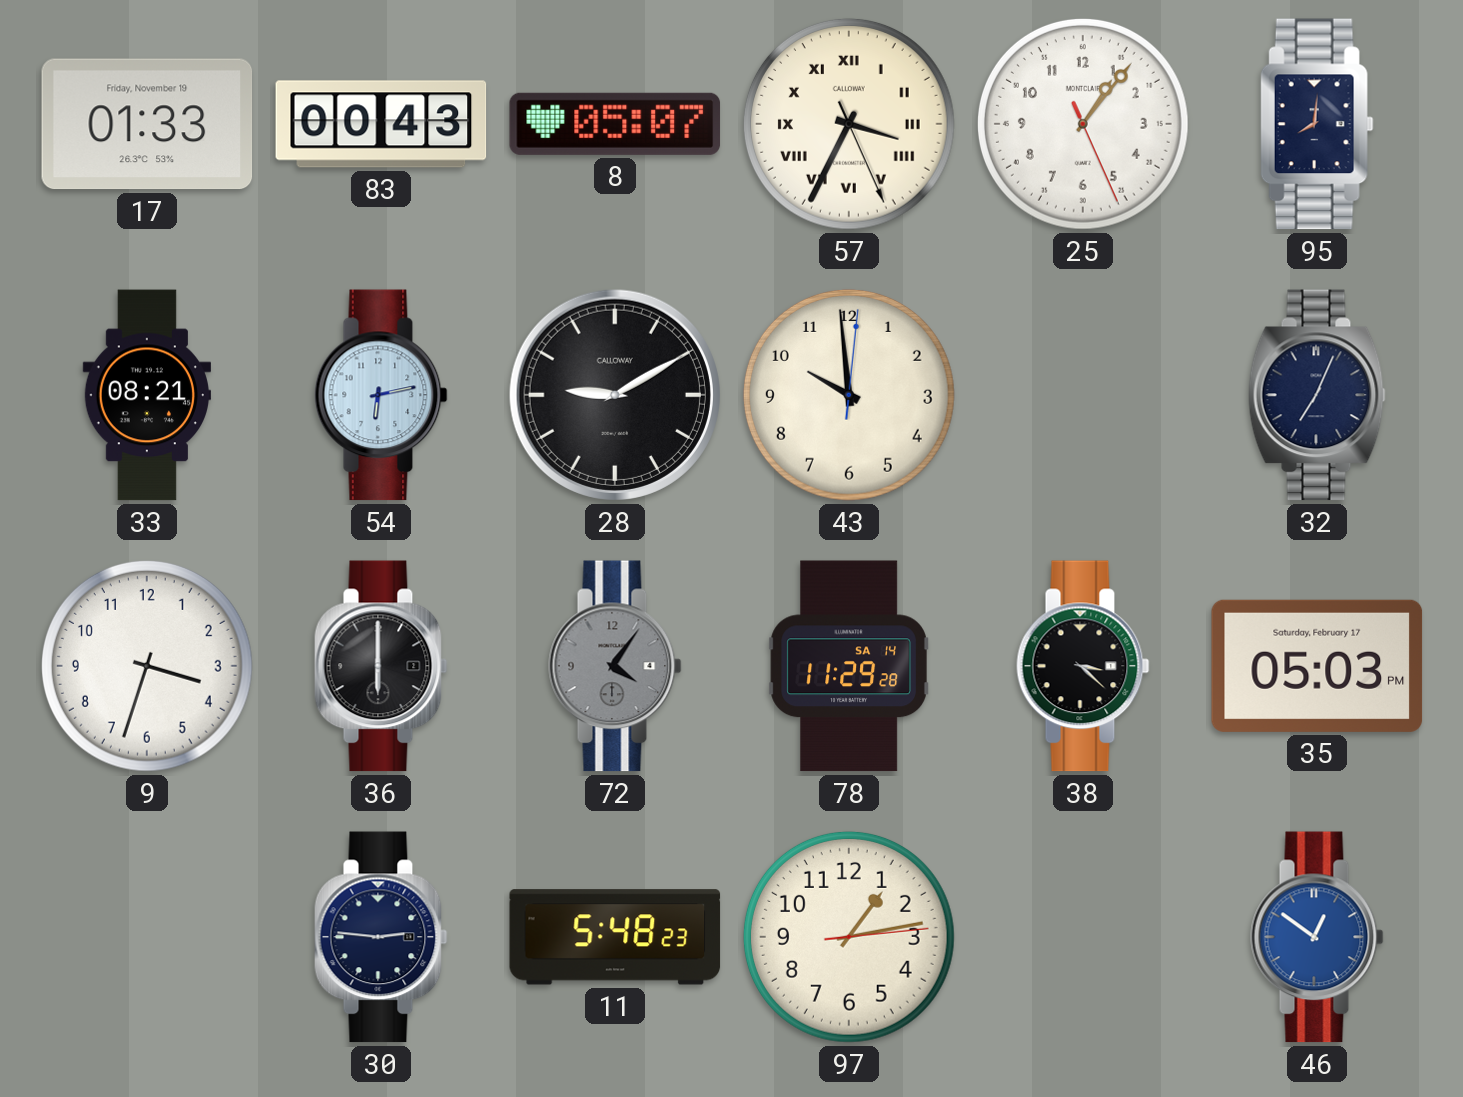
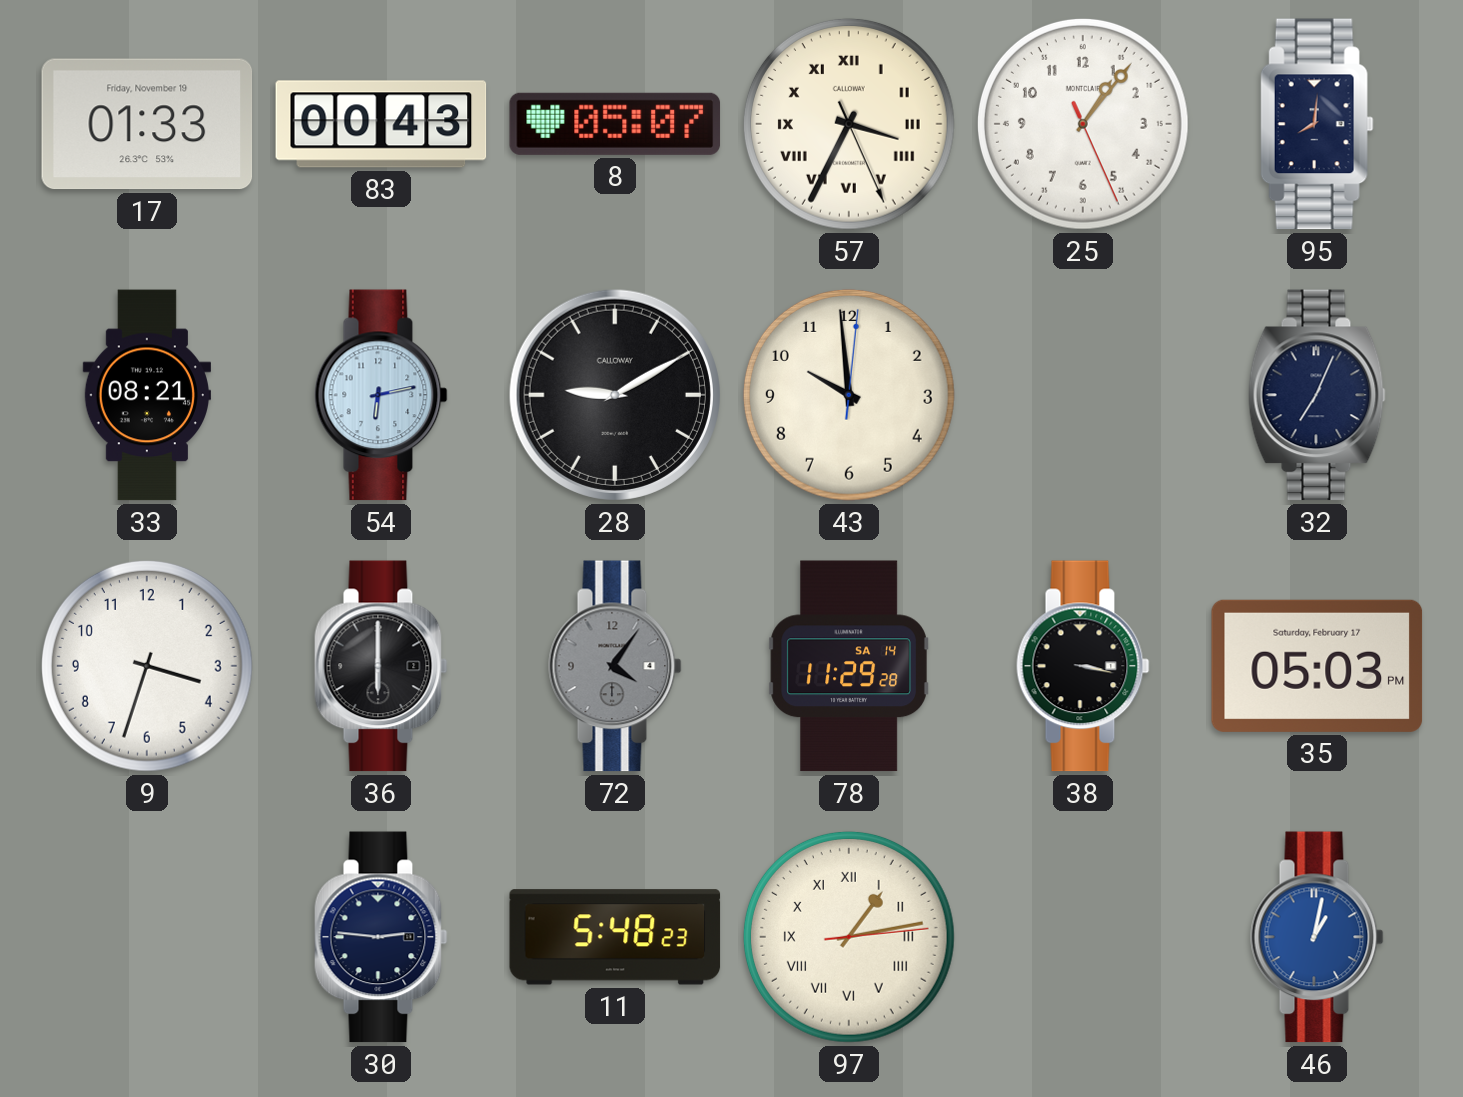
38: 3:22 -> 3:17
97 numerals: Arabic -> Roman
46: 12:51 -> 1:02
